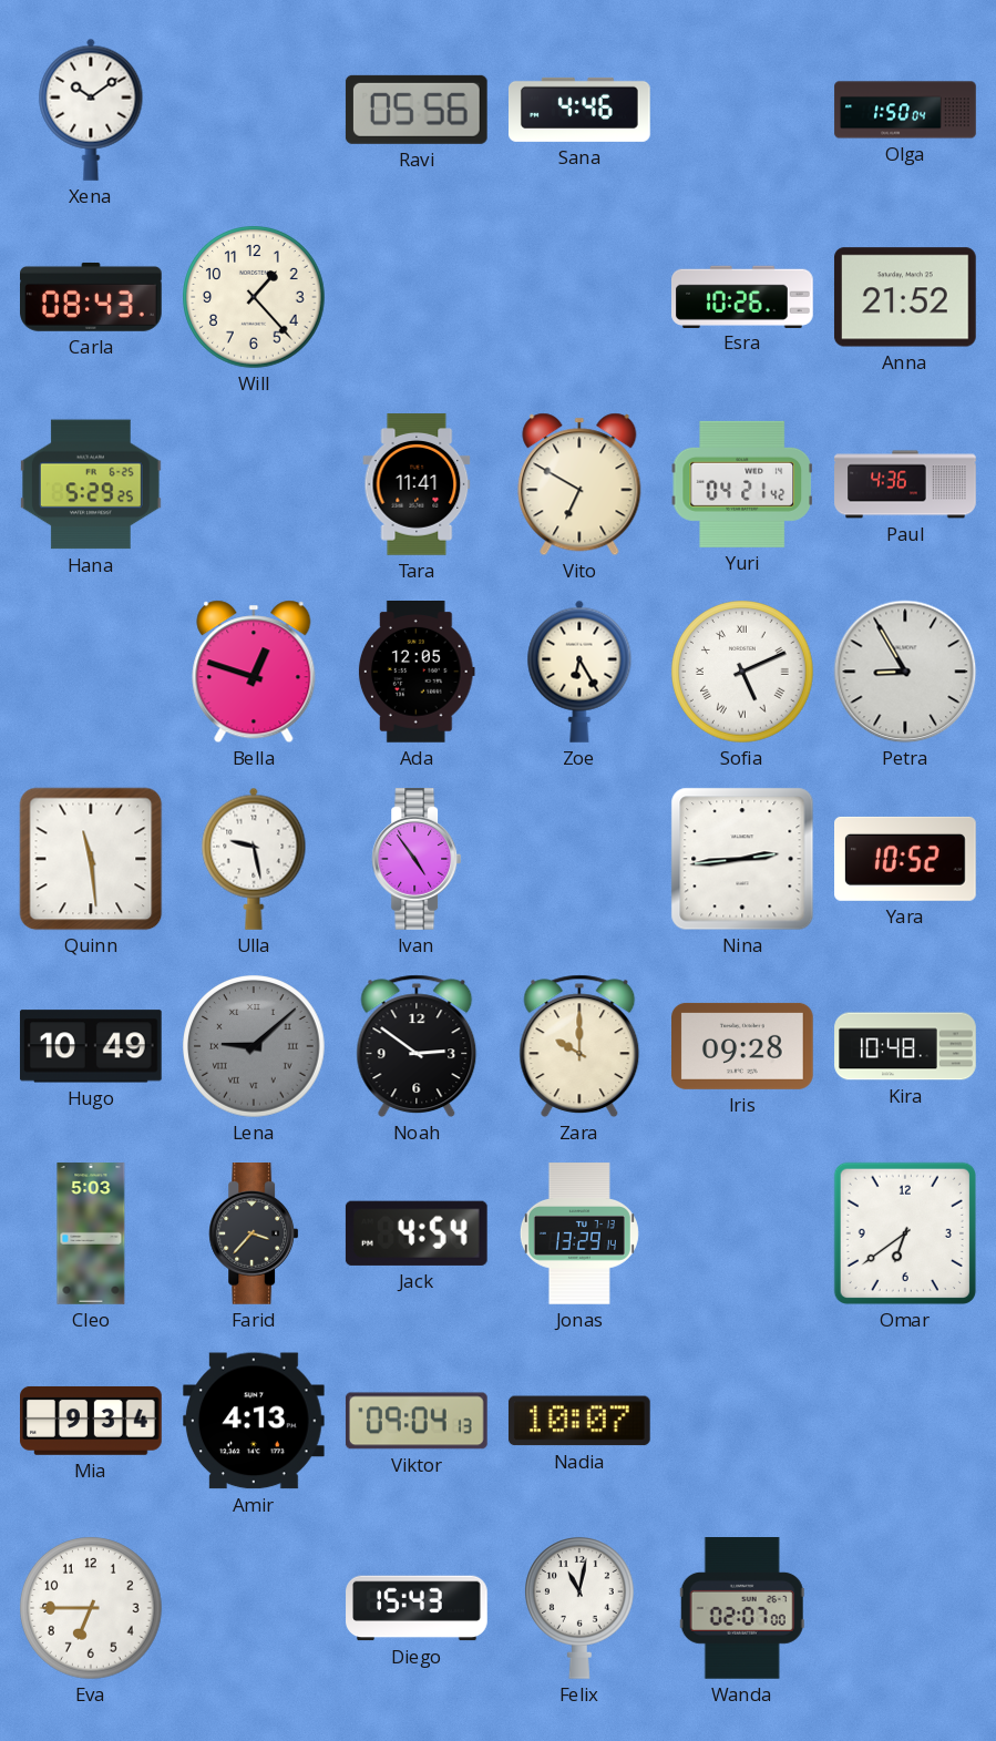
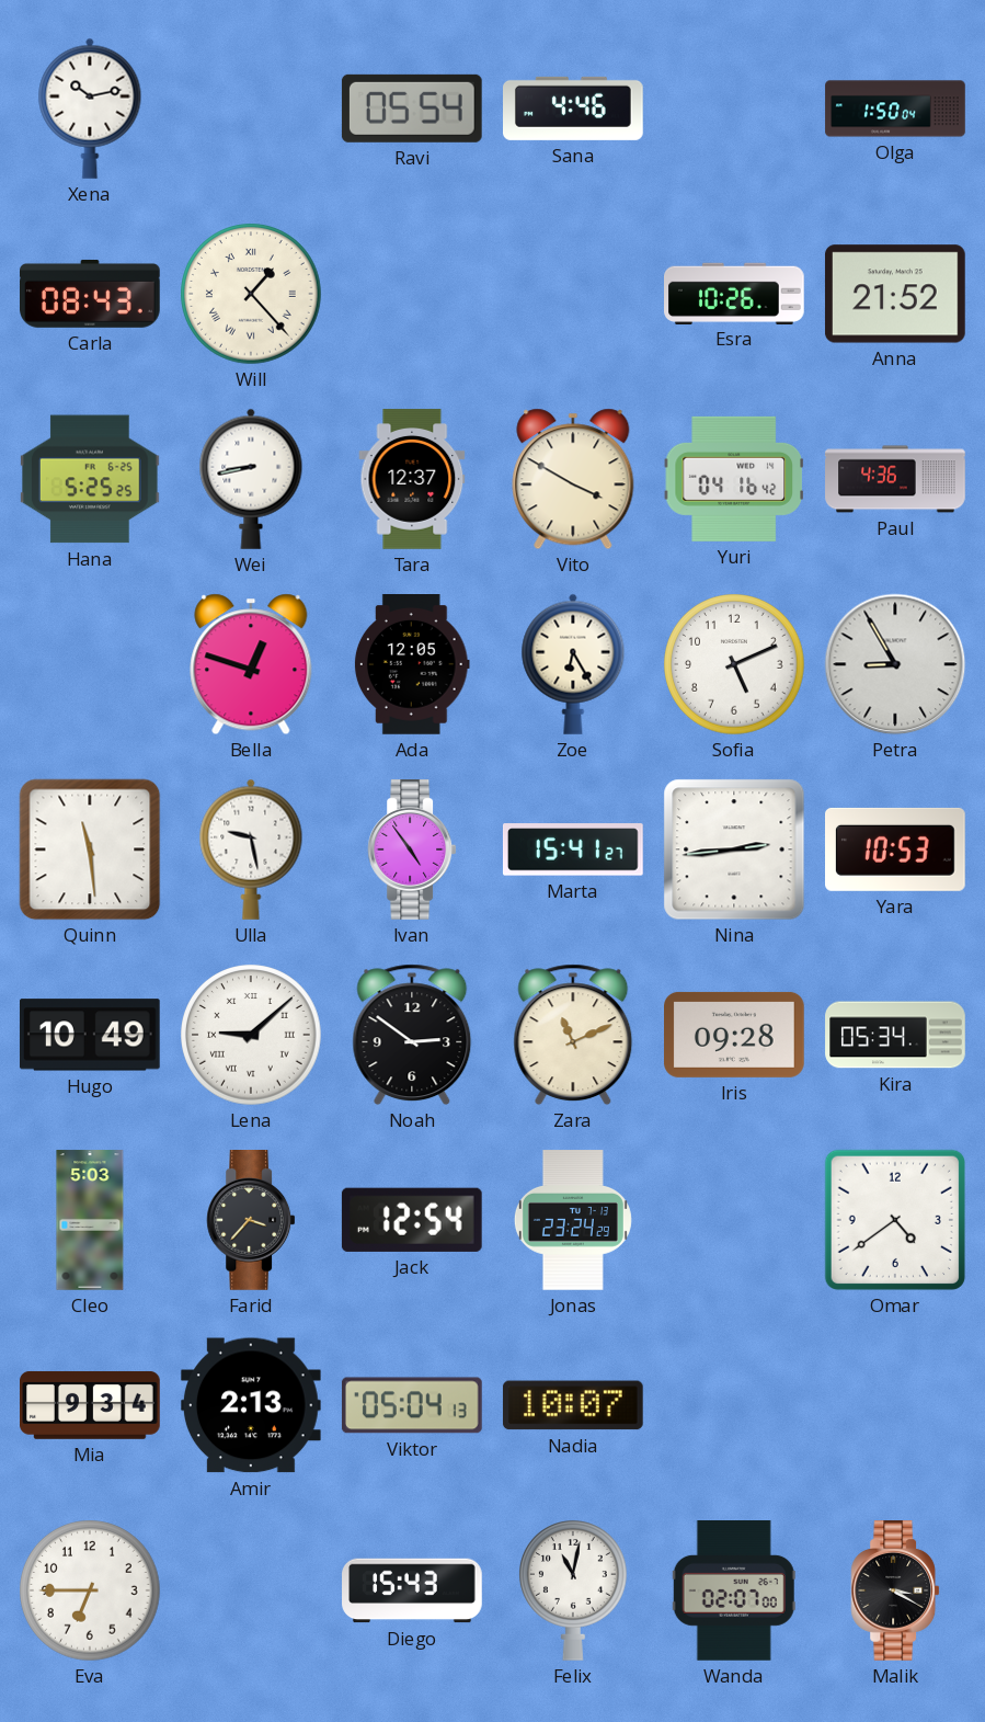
Xena: 10:09 -> 10:13
Ravi: 05:56 -> 05:54
Will numerals: Arabic -> Roman
Hana: 5:29 -> 5:25
Wei: none -> 8:43
Tara: 11:41 -> 12:37
Vito: 6:50 -> 3:50
Yuri: 04:21 -> 04:16
Sofia numerals: Roman -> Arabic
Marta: none -> 15:41
Yara: 10:52 -> 10:53
Lena dial: grey -> white
Zara: 10:00 -> 11:11
Kira: 10:48 -> 05:34
Jack: 4:54 -> 12:54
Jonas: 13:29 -> 23:24
Omar: 6:39 -> 4:39
Amir: 4:13 -> 2:13
Viktor: 09:04 -> 05:04
Malik: none -> 3:20
